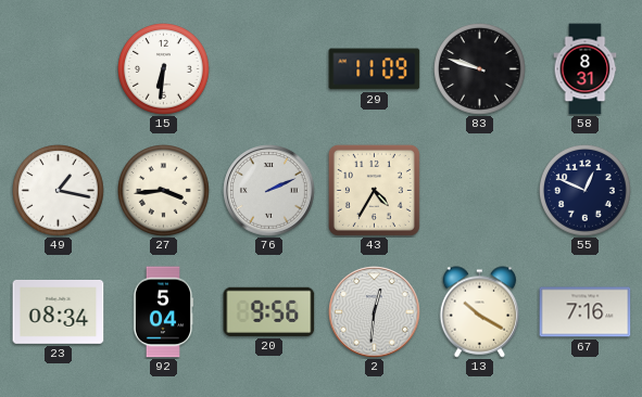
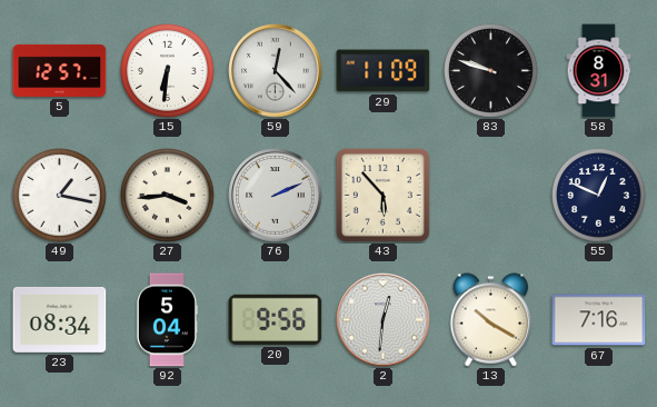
5: none -> 12:57
59: none -> 12:23
43: 4:35 -> 5:53
